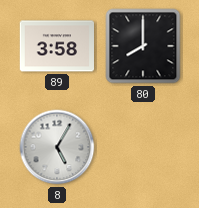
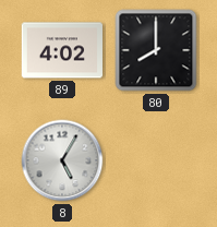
89: 3:58 -> 4:02
